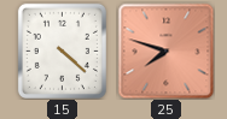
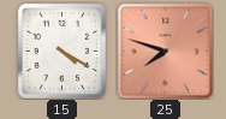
15: 4:22 -> 4:20
